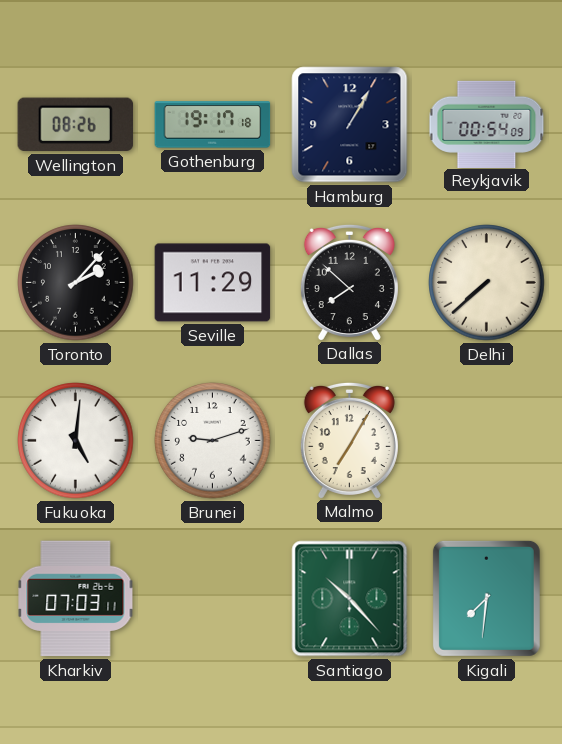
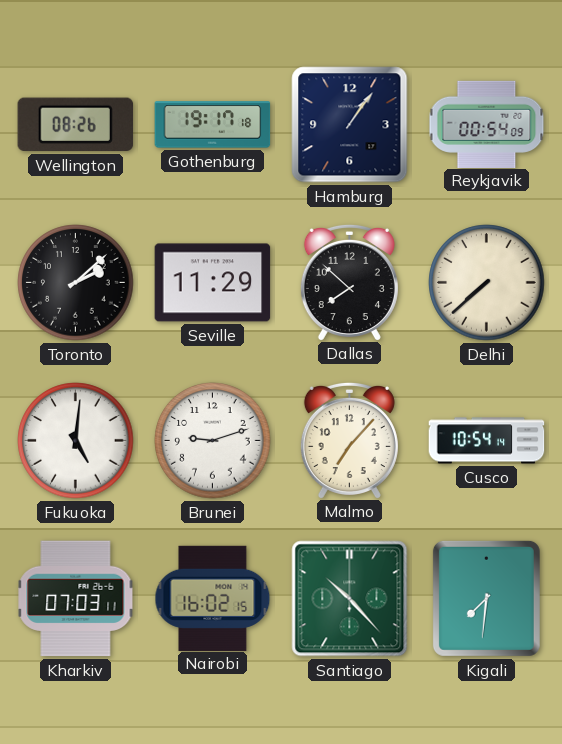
Hamburg: 1:05 -> 1:06
Toronto: 2:07 -> 2:08
Malmo: 7:05 -> 7:07
Cusco: none -> 10:54
Nairobi: none -> 16:02
